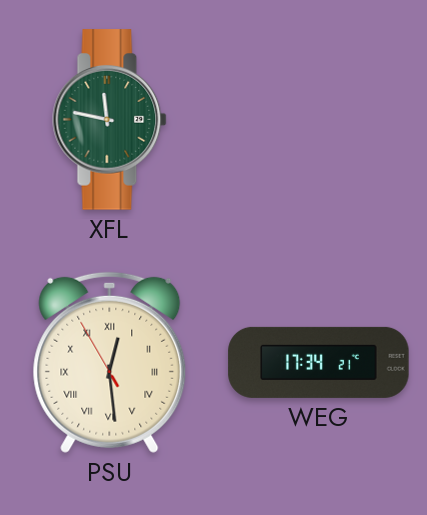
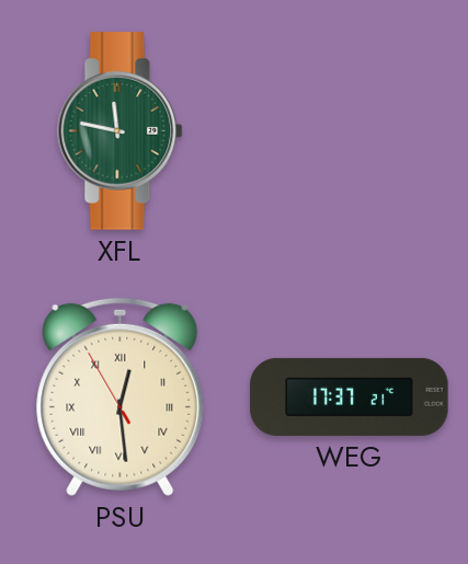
WEG: 17:34 -> 17:37
